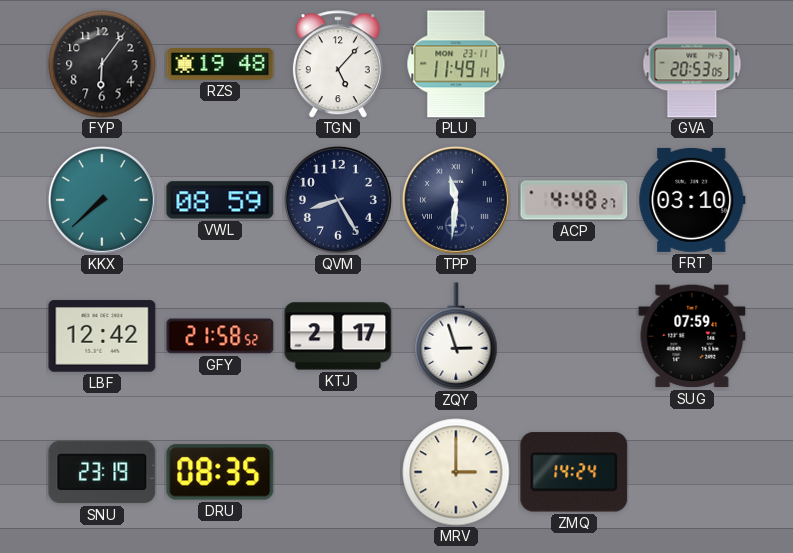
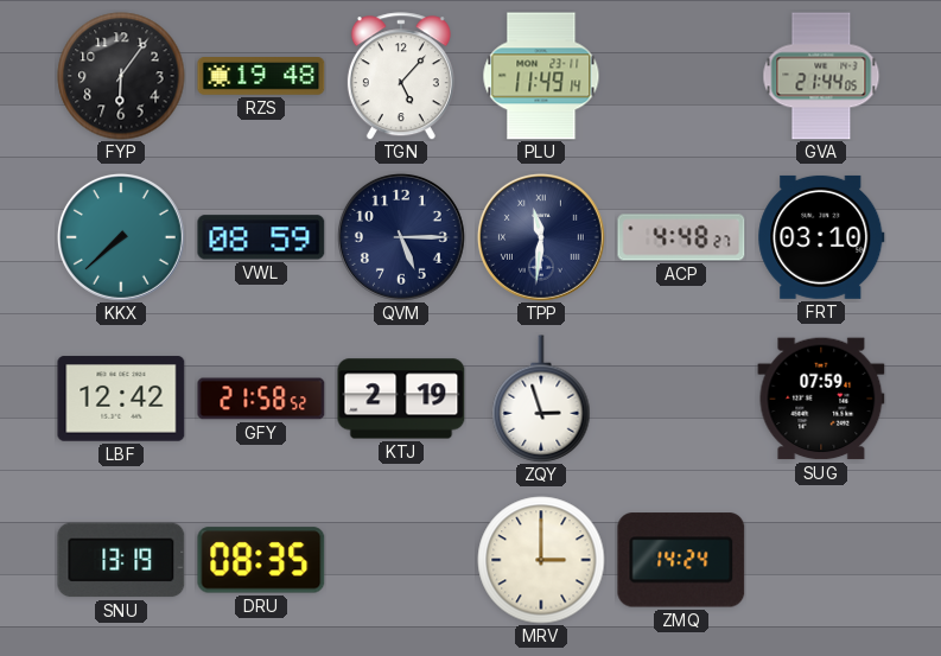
GVA: 20:53 -> 21:44
QVM: 8:25 -> 5:15
KTJ: 2:17 -> 2:19
SNU: 23:19 -> 13:19
